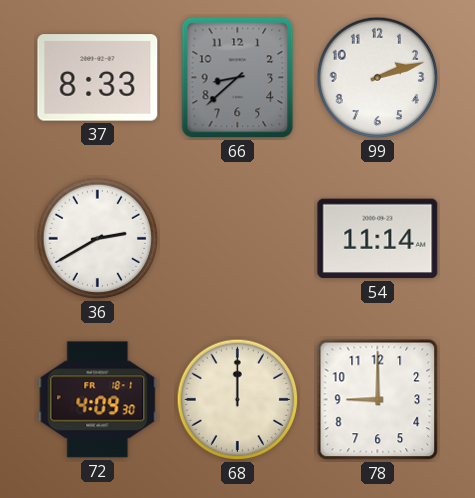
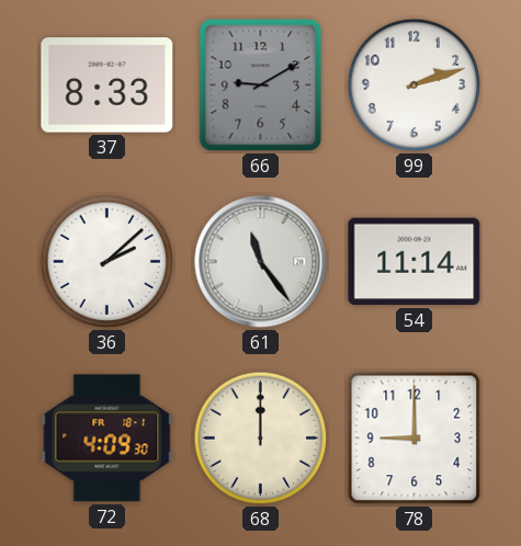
66: 8:38 -> 9:10
36: 2:40 -> 2:08
61: none -> 11:24
